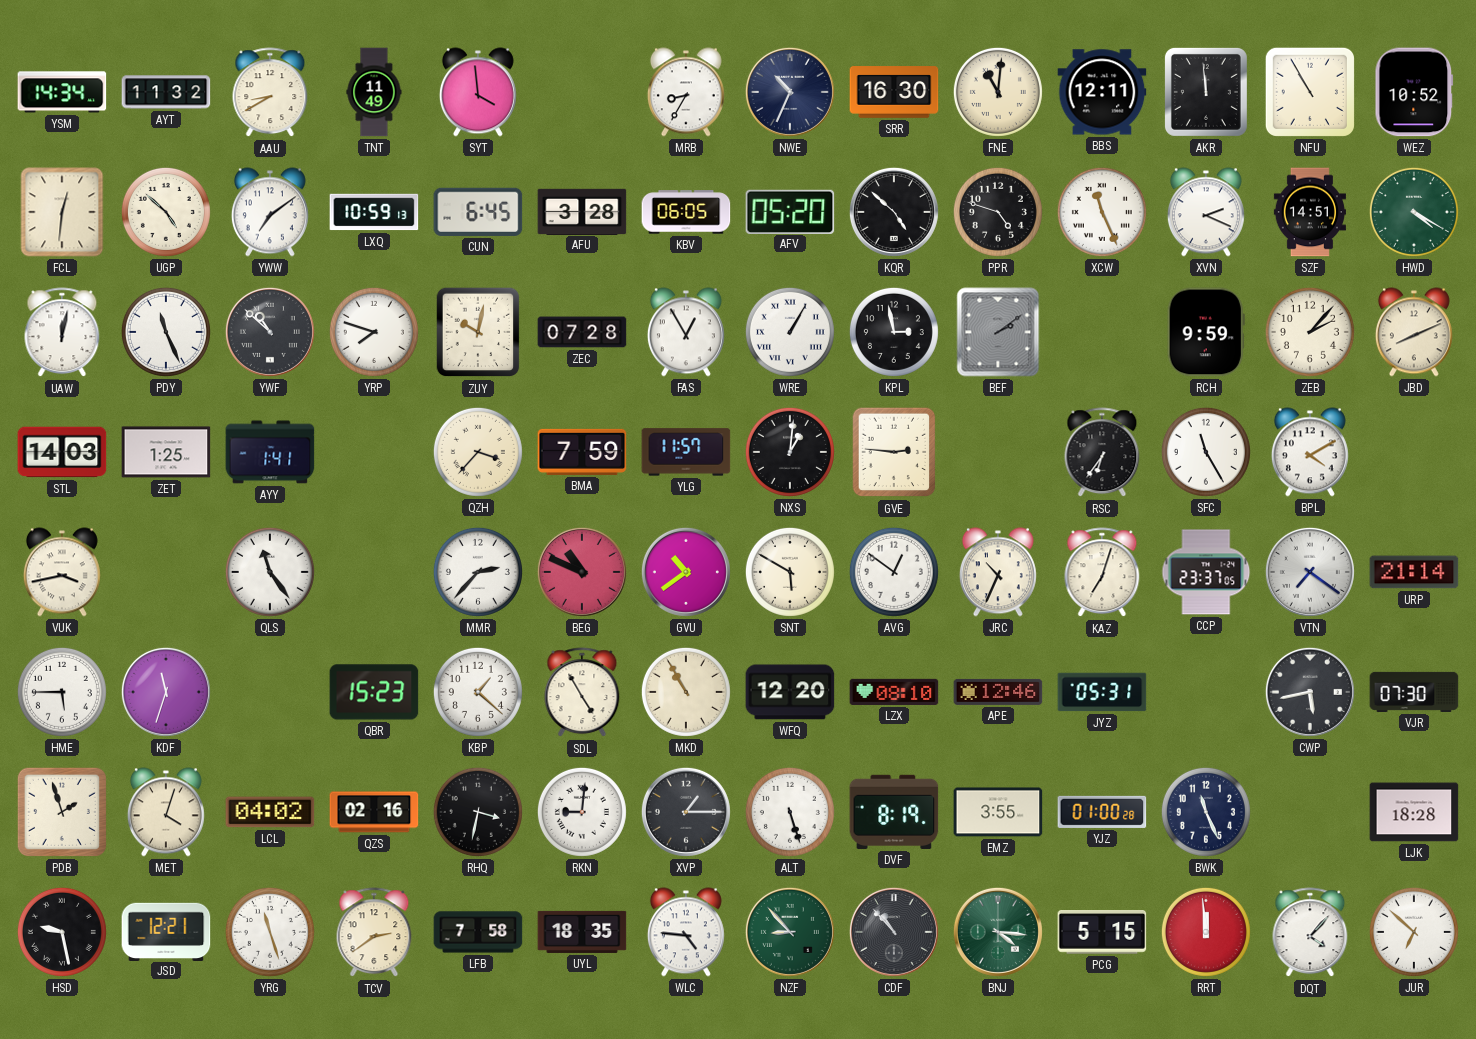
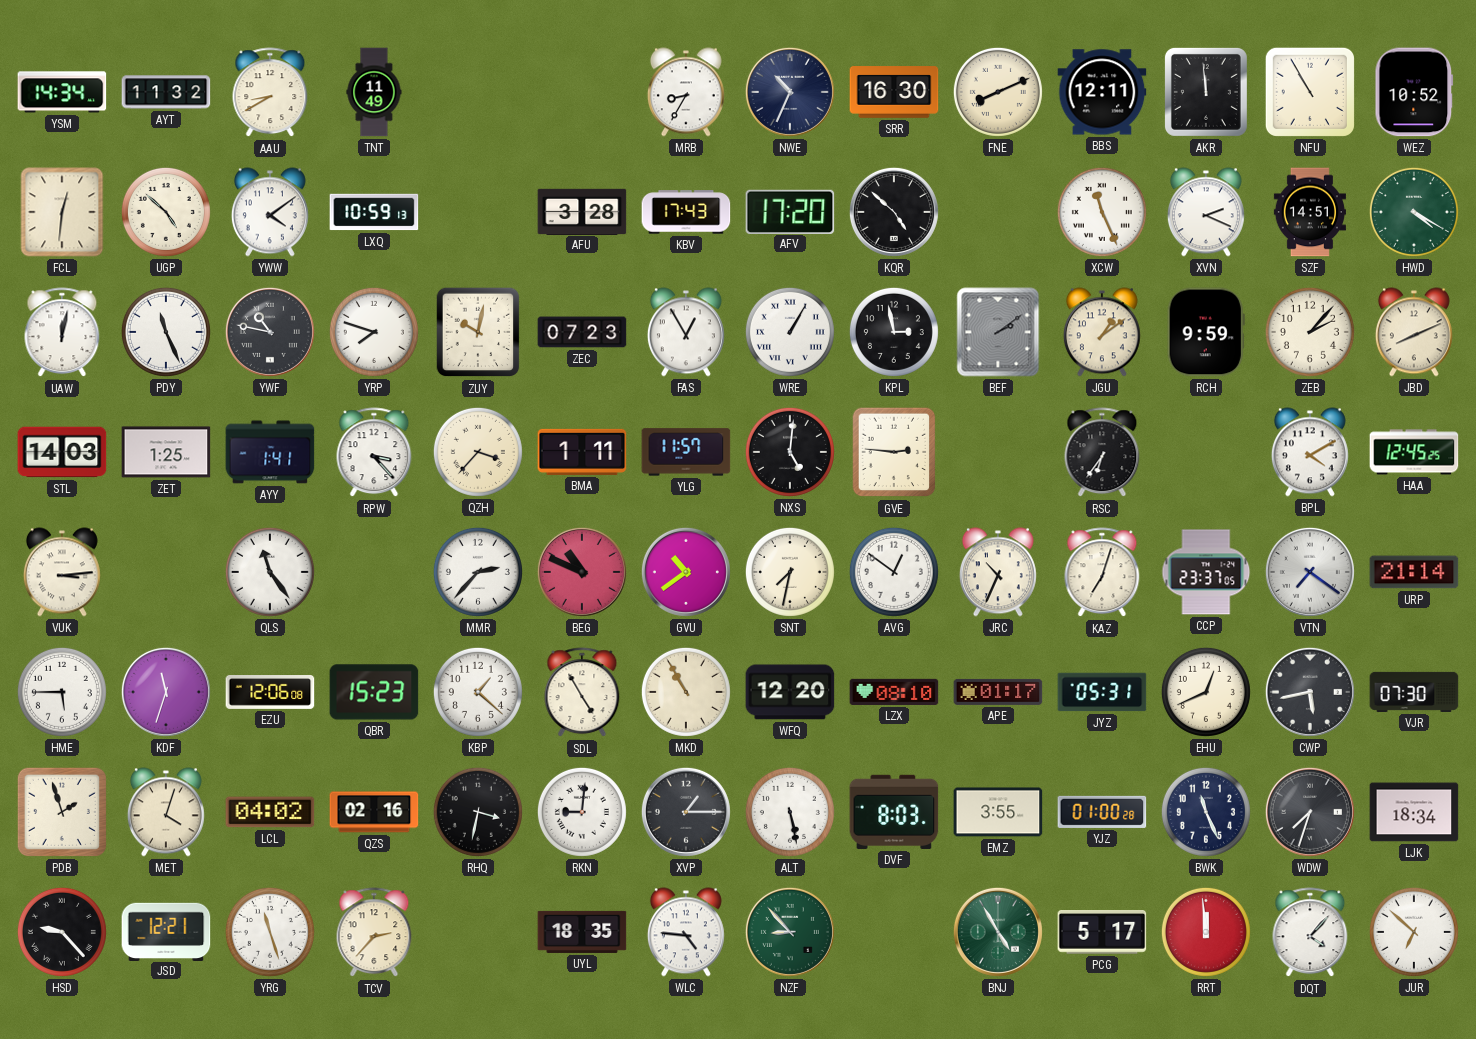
SYT: 3:59 -> none
FNE: 11:01 -> 8:11
YWW: 7:09 -> 4:09
CUN: 6:45 -> none
KBV: 06:05 -> 17:43
AFV: 05:20 -> 17:20
PPR: 4:48 -> none
YWF: 10:52 -> 10:47
ZEC: 07:28 -> 07:23
JGU: none -> 1:09
RPW: none -> 3:23
BMA: 7:59 -> 1:11
NXS: 1:01 -> 5:01
SFC: 11:25 -> none
HAA: none -> 12:45
VUK: 3:43 -> 3:14
SNT: 5:50 -> 7:32
EZU: none -> 12:06
APE: 12:46 -> 01:17
EHU: none -> 12:41
ALT: 5:27 -> 5:28
DVF: 8:19 -> 8:03
WDW: none -> 7:33
LJK: 18:28 -> 18:34
HSD: 9:28 -> 9:23
TCV: 2:39 -> 2:37
LFB: 7:58 -> none
CDF: 10:53 -> none
BNJ: 4:16 -> 4:55
PCG: 5:15 -> 5:17
